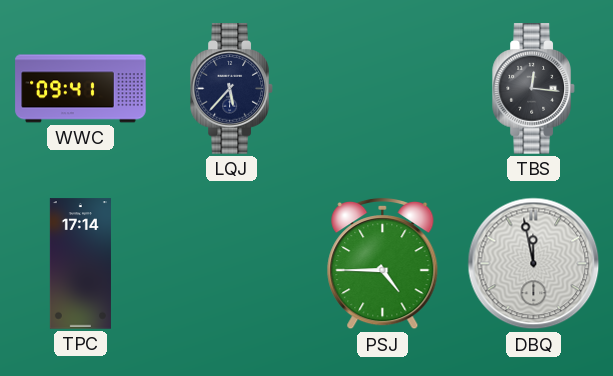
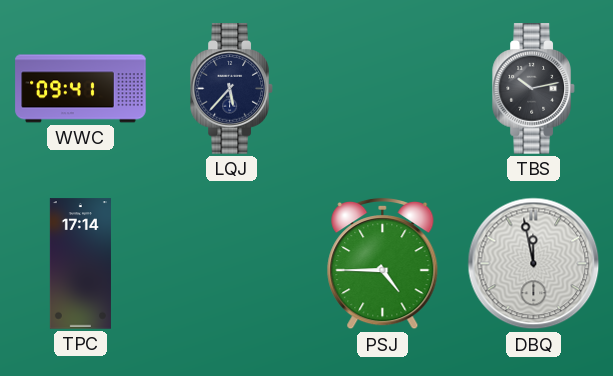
TBS: 12:16 -> 10:13
